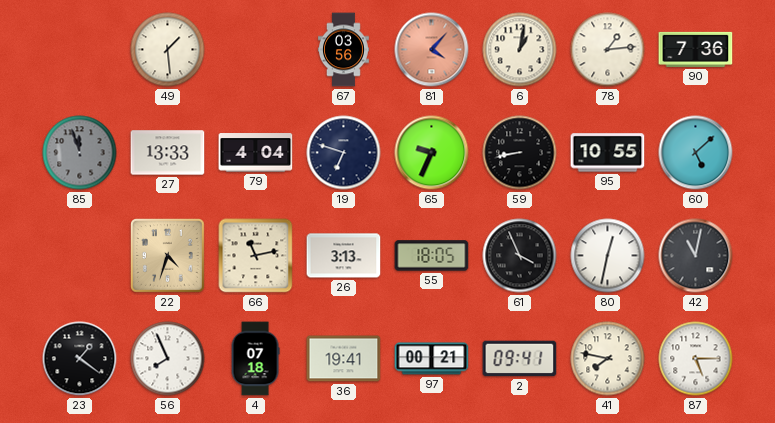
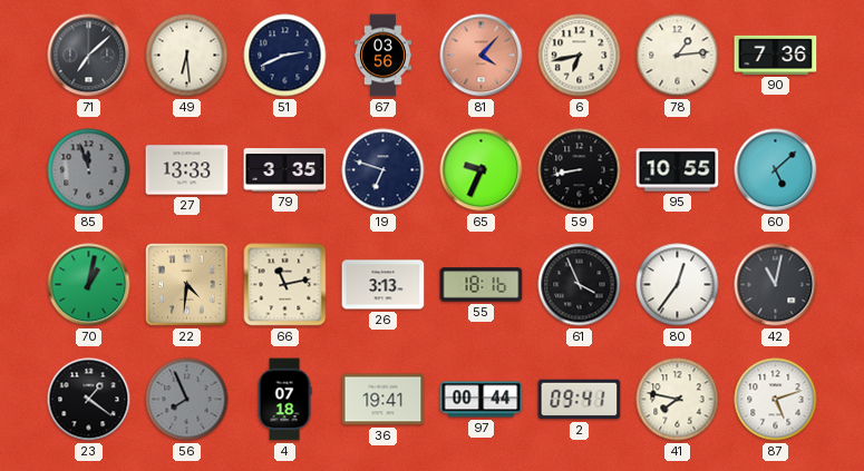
71: none -> 7:08
49: 1:29 -> 6:29
51: none -> 2:41
6: 1:02 -> 6:43
79: 4:04 -> 3:35
70: none -> 1:02
22: 4:33 -> 4:31
55: 18:05 -> 18:16
80: 12:32 -> 12:36
56 dial: white -> grey
97: 00:21 -> 00:44
87: 5:15 -> 5:12
